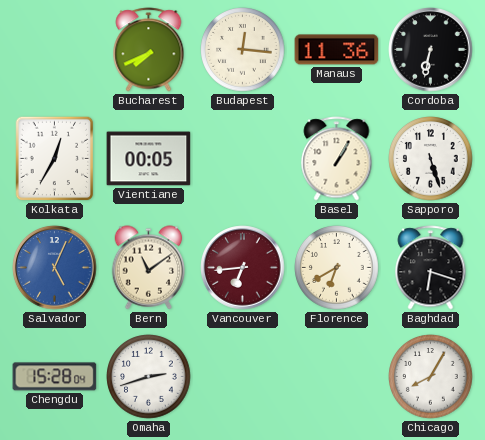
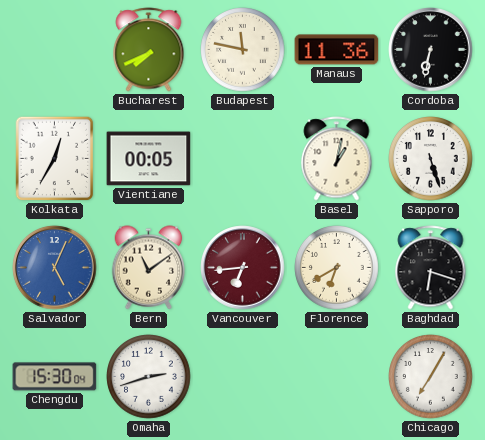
Budapest: 12:16 -> 11:47
Basel: 1:05 -> 1:02
Chengdu: 15:28 -> 15:30
Chicago: 8:05 -> 7:05
